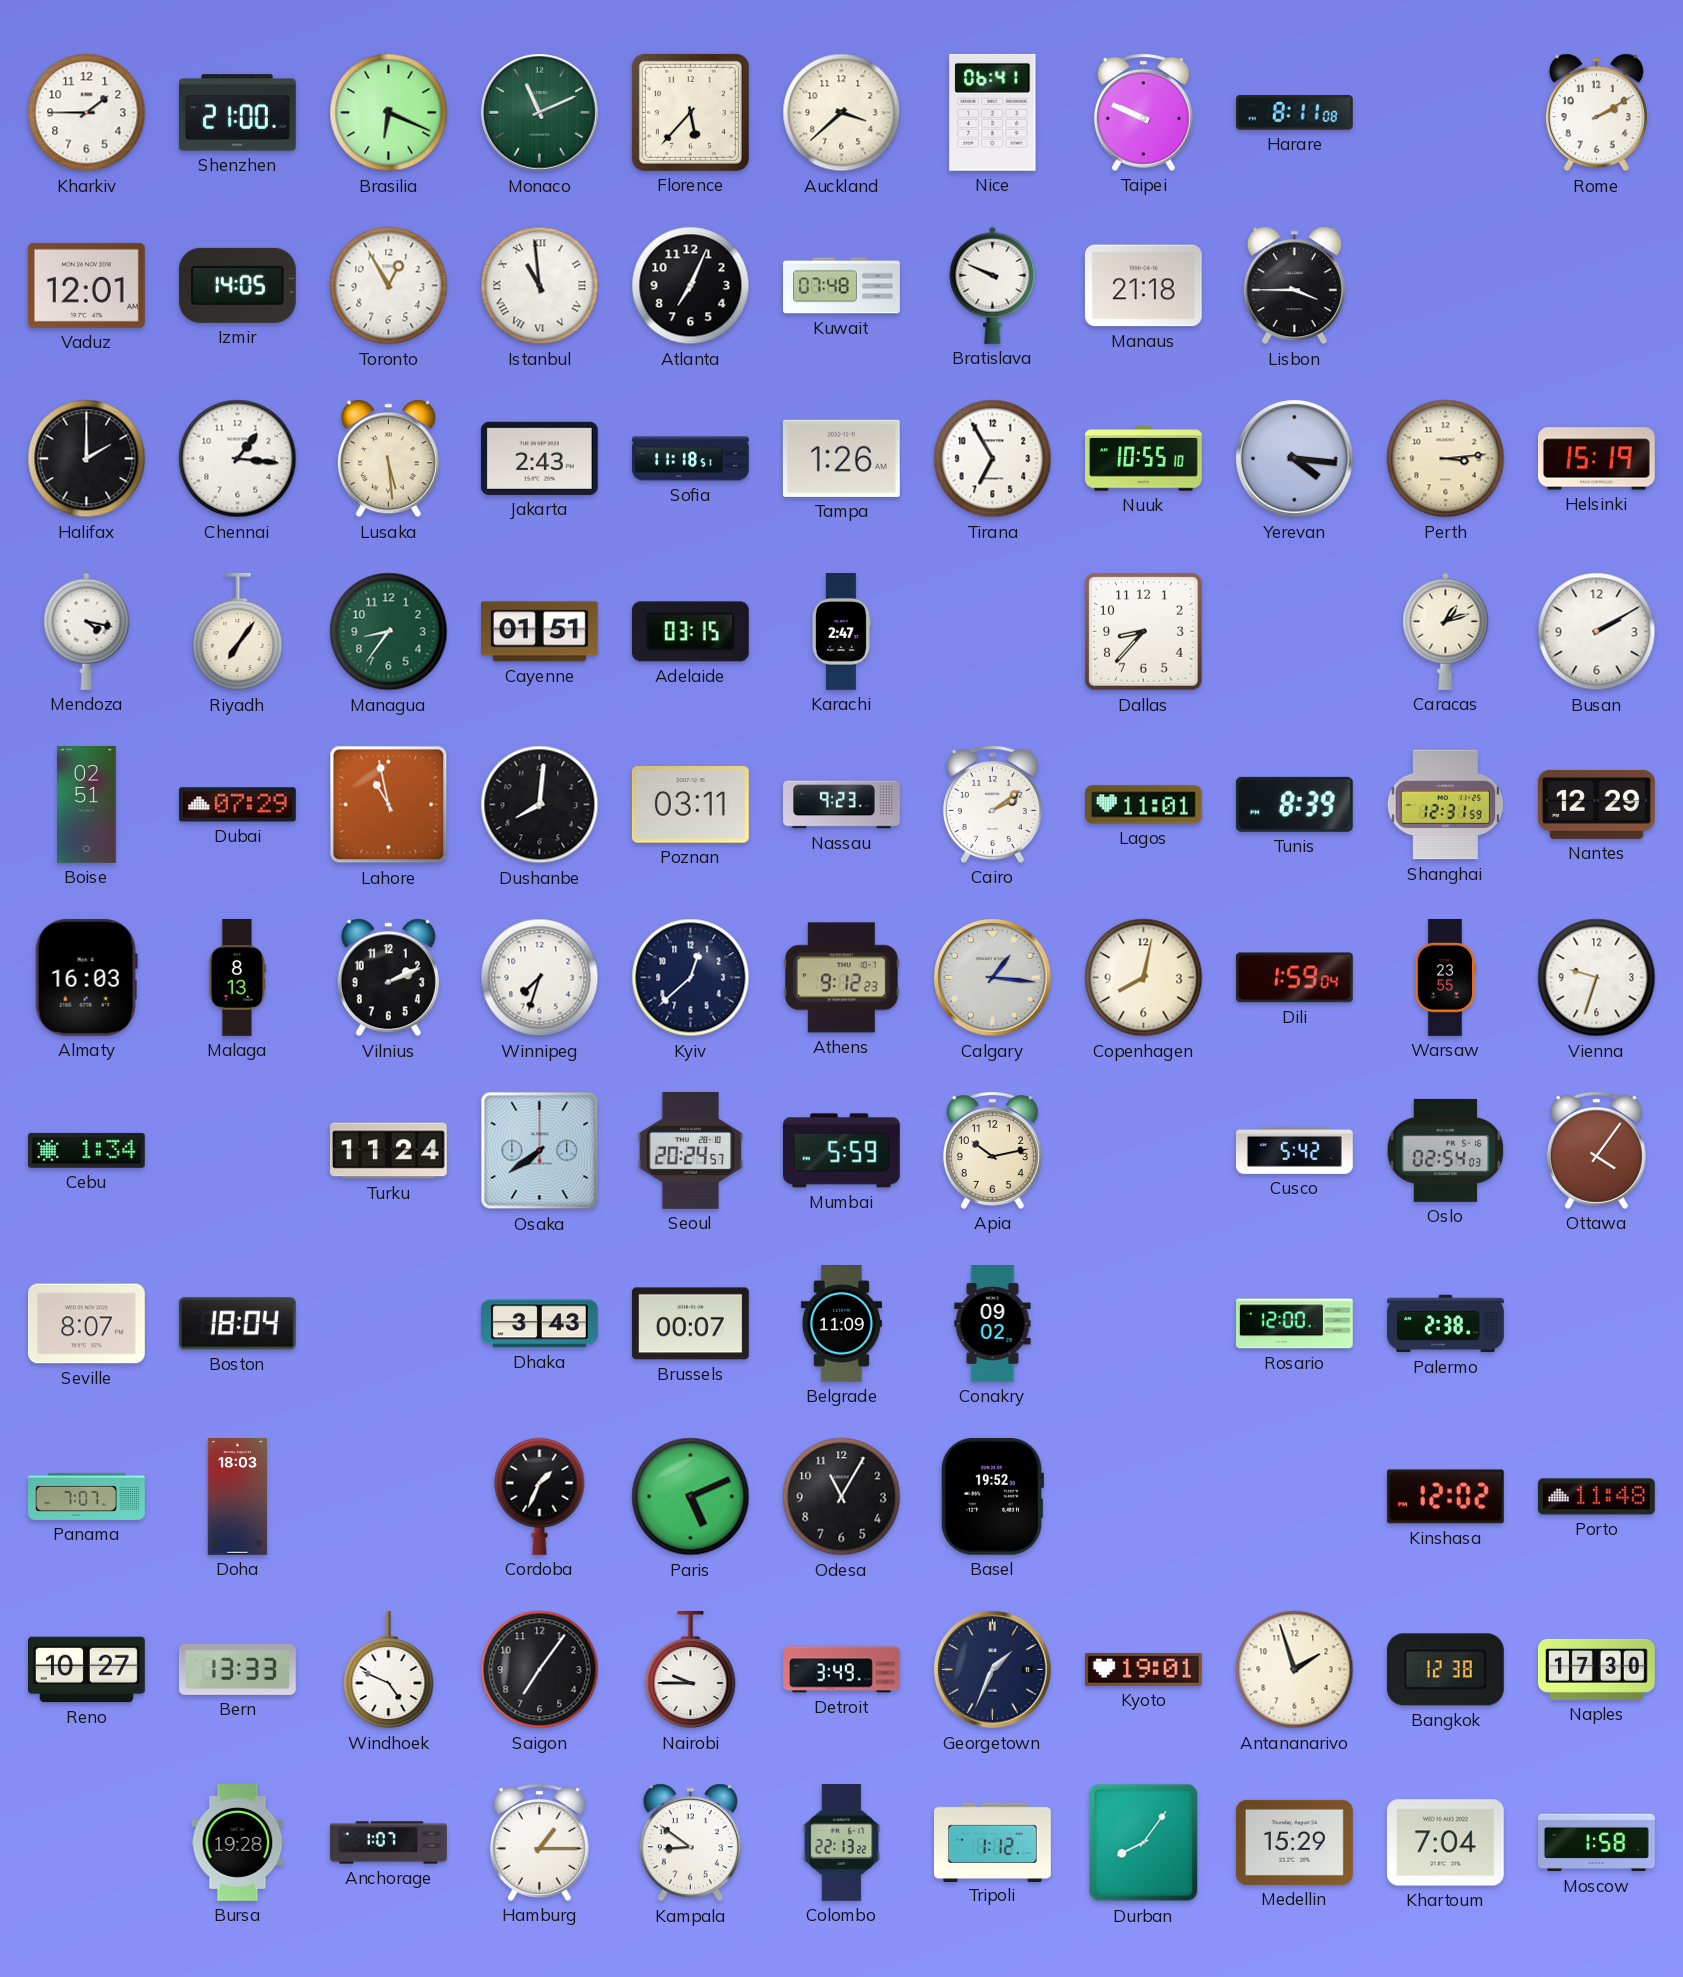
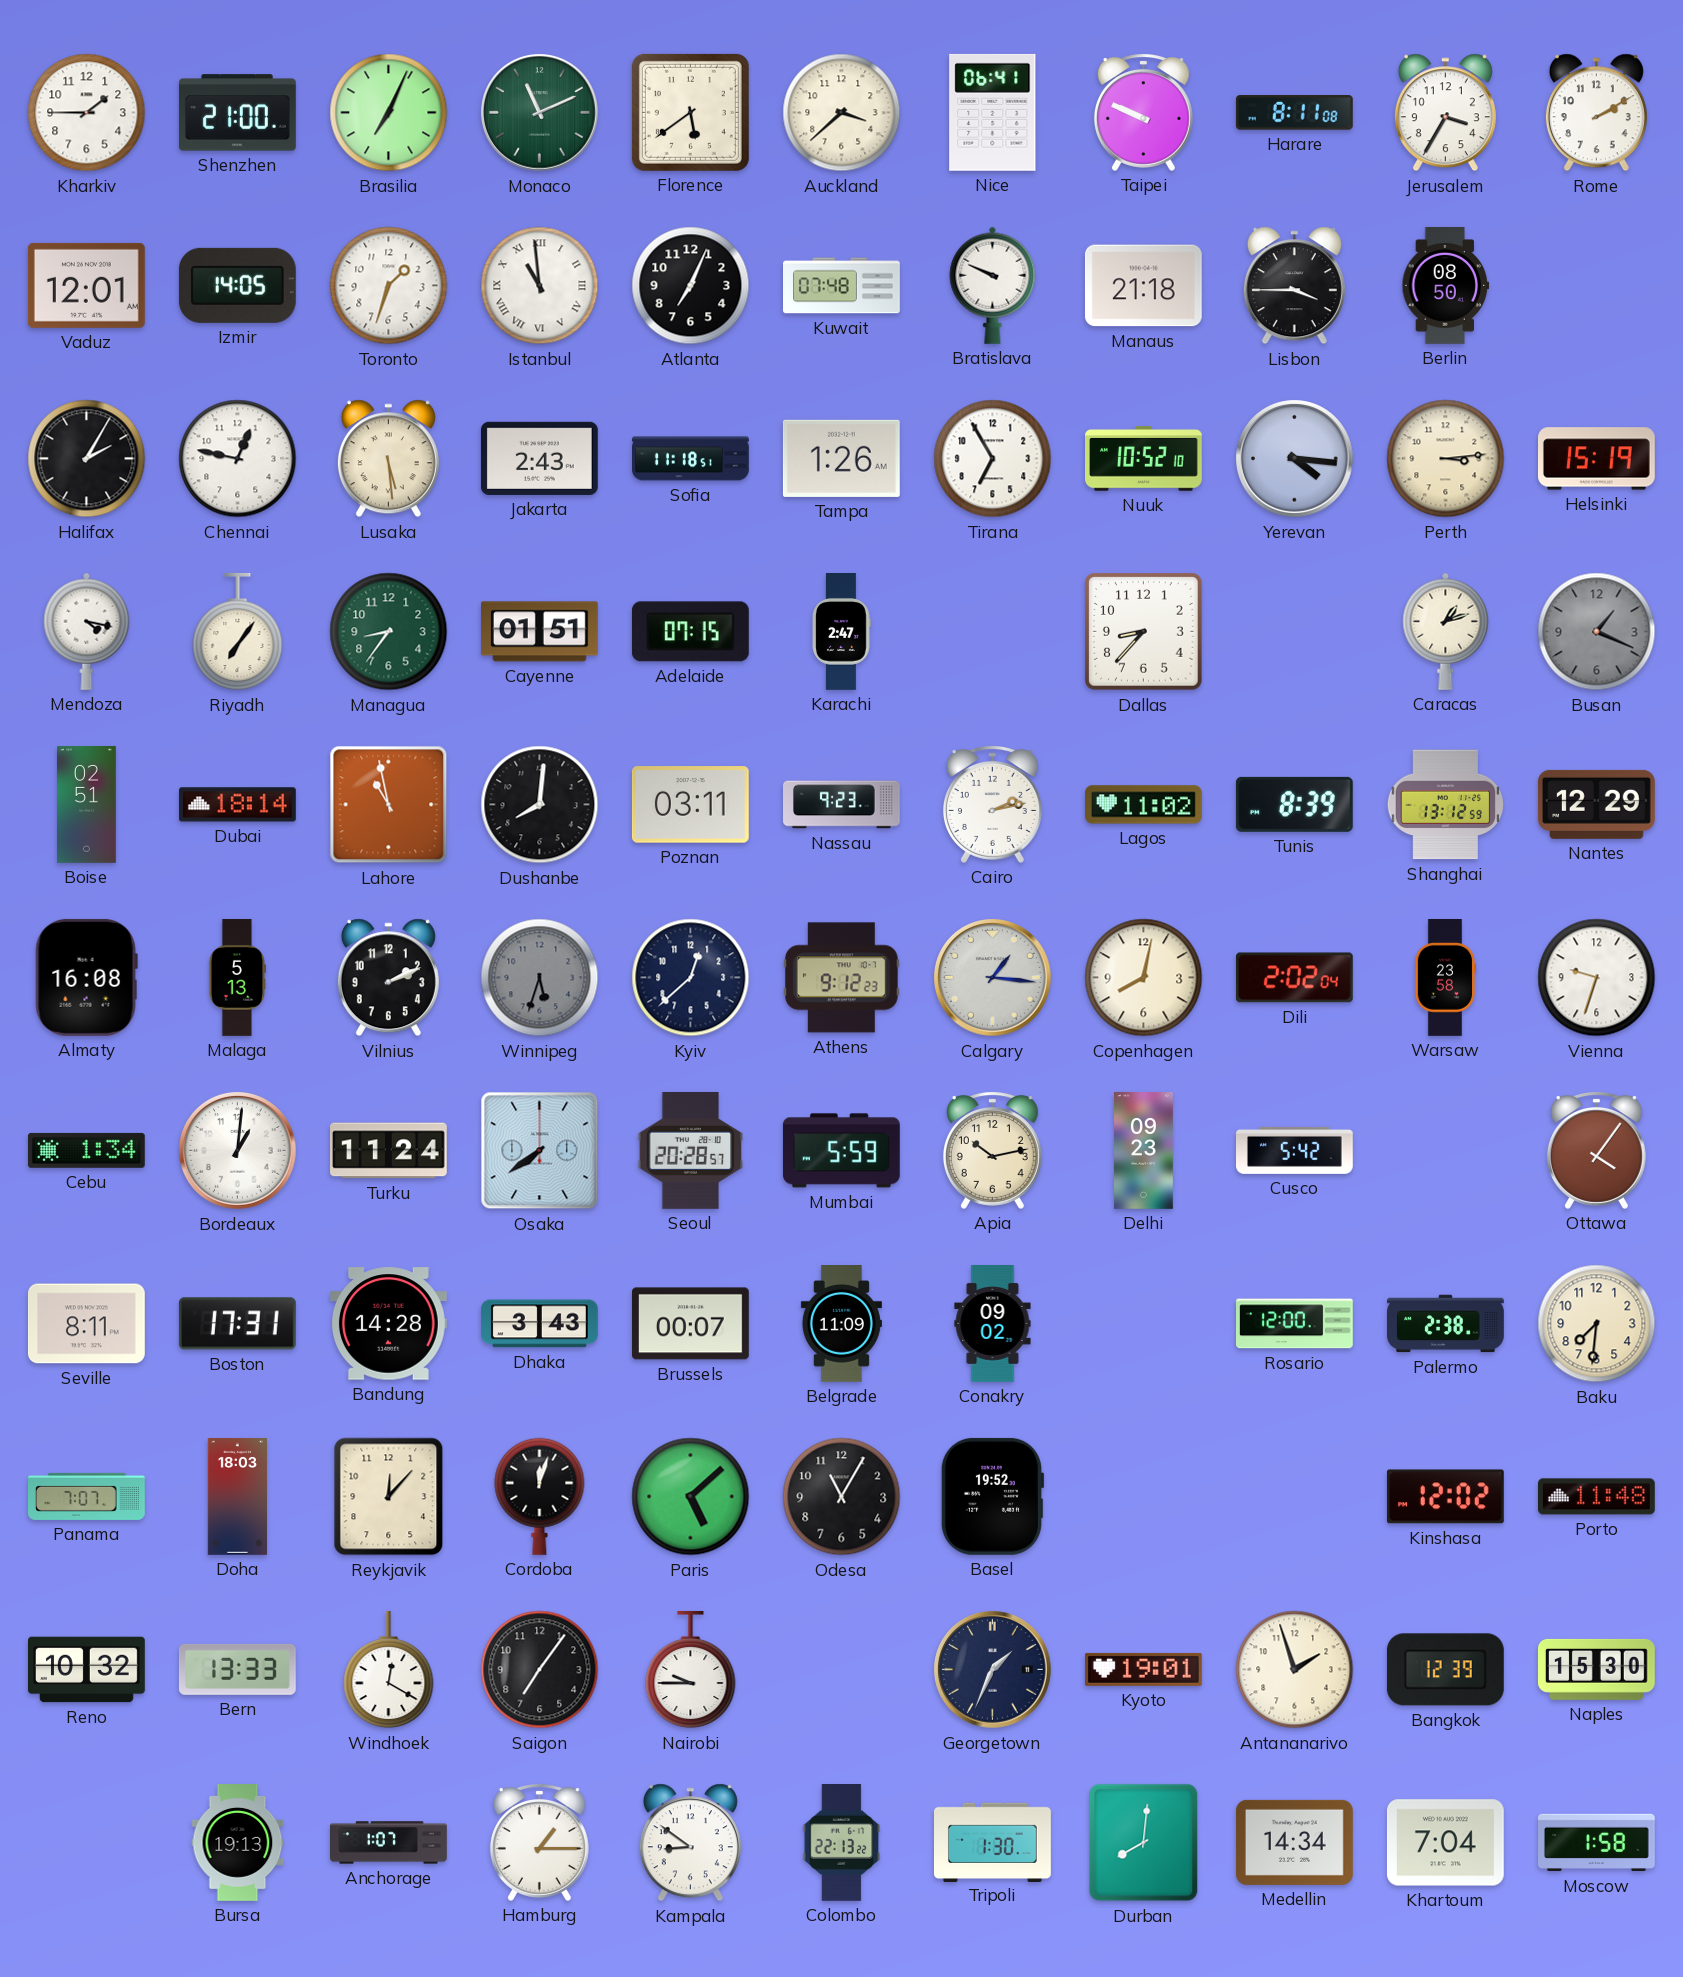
Brasilia: 6:19 -> 7:04
Florence: 5:37 -> 5:39
Jerusalem: none -> 3:35
Toronto: 12:55 -> 1:33
Berlin: none -> 08:50
Halifax: 2:00 -> 2:05
Chennai: 1:16 -> 12:47
Nuuk: 10:55 -> 10:52
Adelaide: 03:15 -> 07:15
Busan: 2:10 -> 1:19
Busan dial: white -> grey
Dubai: 07:29 -> 18:14
Cairo: 2:09 -> 2:13
Lagos: 11:01 -> 11:02
Shanghai: 12:31 -> 13:12
Almaty: 16:03 -> 16:08
Malaga: 8:13 -> 5:13
Winnipeg: 7:33 -> 5:33
Winnipeg dial: white -> grey
Dili: 1:59 -> 2:02
Warsaw: 23:55 -> 23:58
Bordeaux: none -> 1:01
Seoul: 20:24 -> 20:28
Delhi: none -> 09:23
Oslo: 02:54 -> none
Seville: 8:07 -> 8:11
Boston: 18:04 -> 17:31
Bandung: none -> 14:28
Baku: none -> 7:31
Reykjavik: none -> 12:07
Cordoba: 1:34 -> 12:03
Paris: 5:11 -> 5:08
Reno: 10:27 -> 10:32
Windhoek: 4:49 -> 12:20
Detroit: 3:49 -> none
Bangkok: 12:38 -> 12:39
Naples: 17:30 -> 15:30
Bursa: 19:28 -> 19:13
Tripoli: 1:12 -> 1:30
Durban: 8:06 -> 8:01
Medellin: 15:29 -> 14:34
